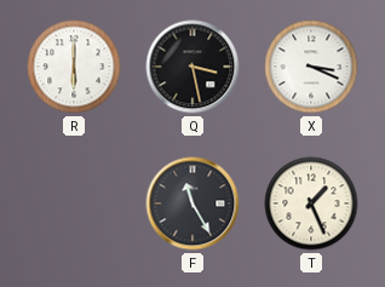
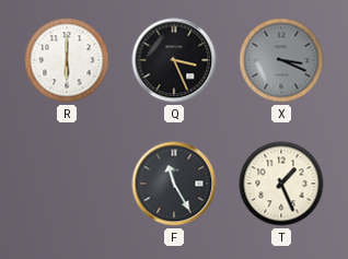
Q: 3:28 -> 3:26
X dial: white -> grey
